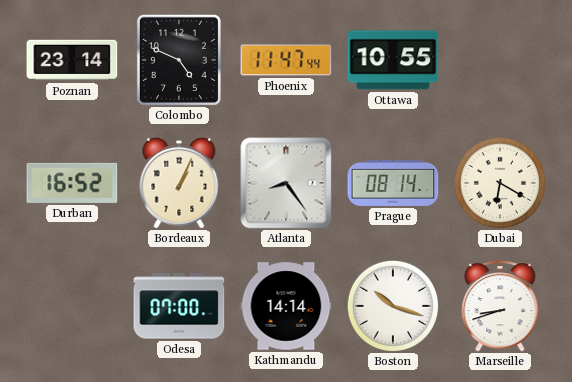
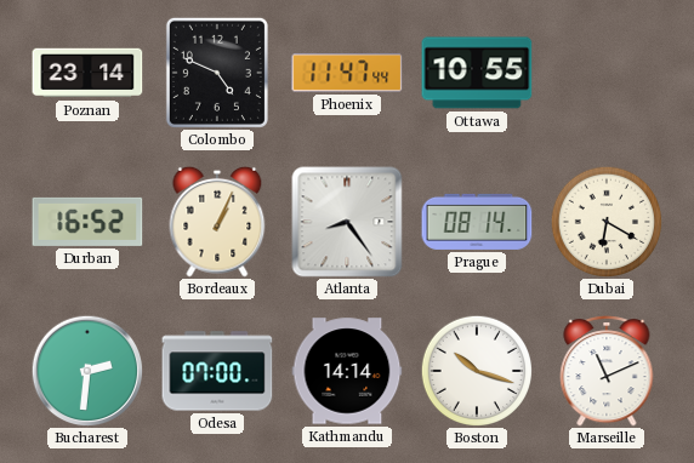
Bucharest: none -> 2:31
Marseille: 8:42 -> 11:11
